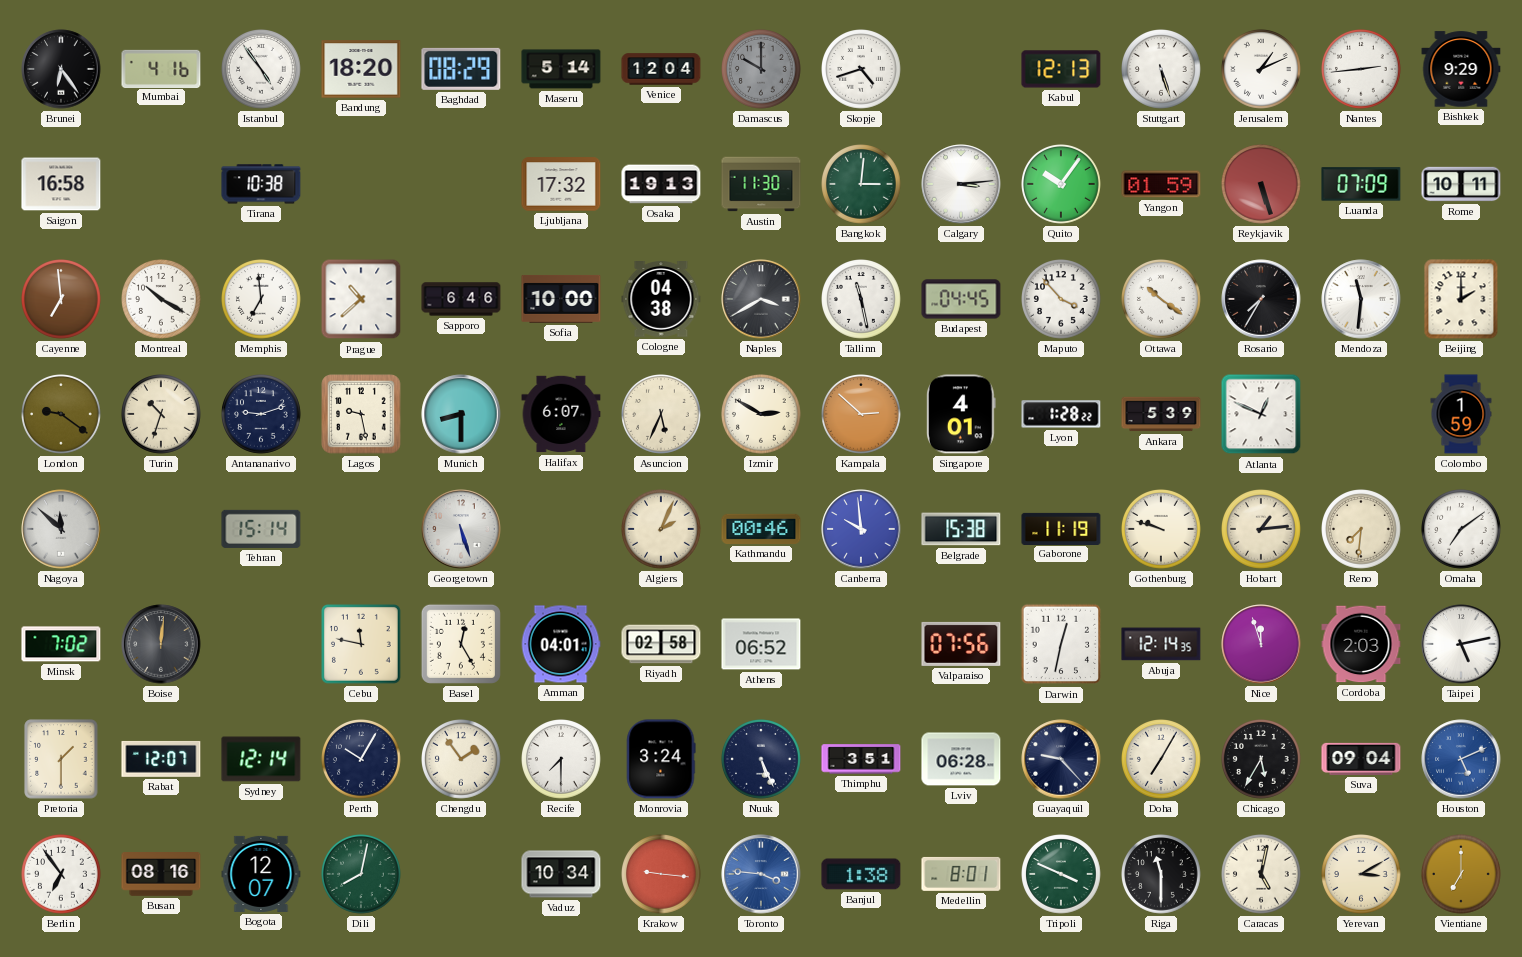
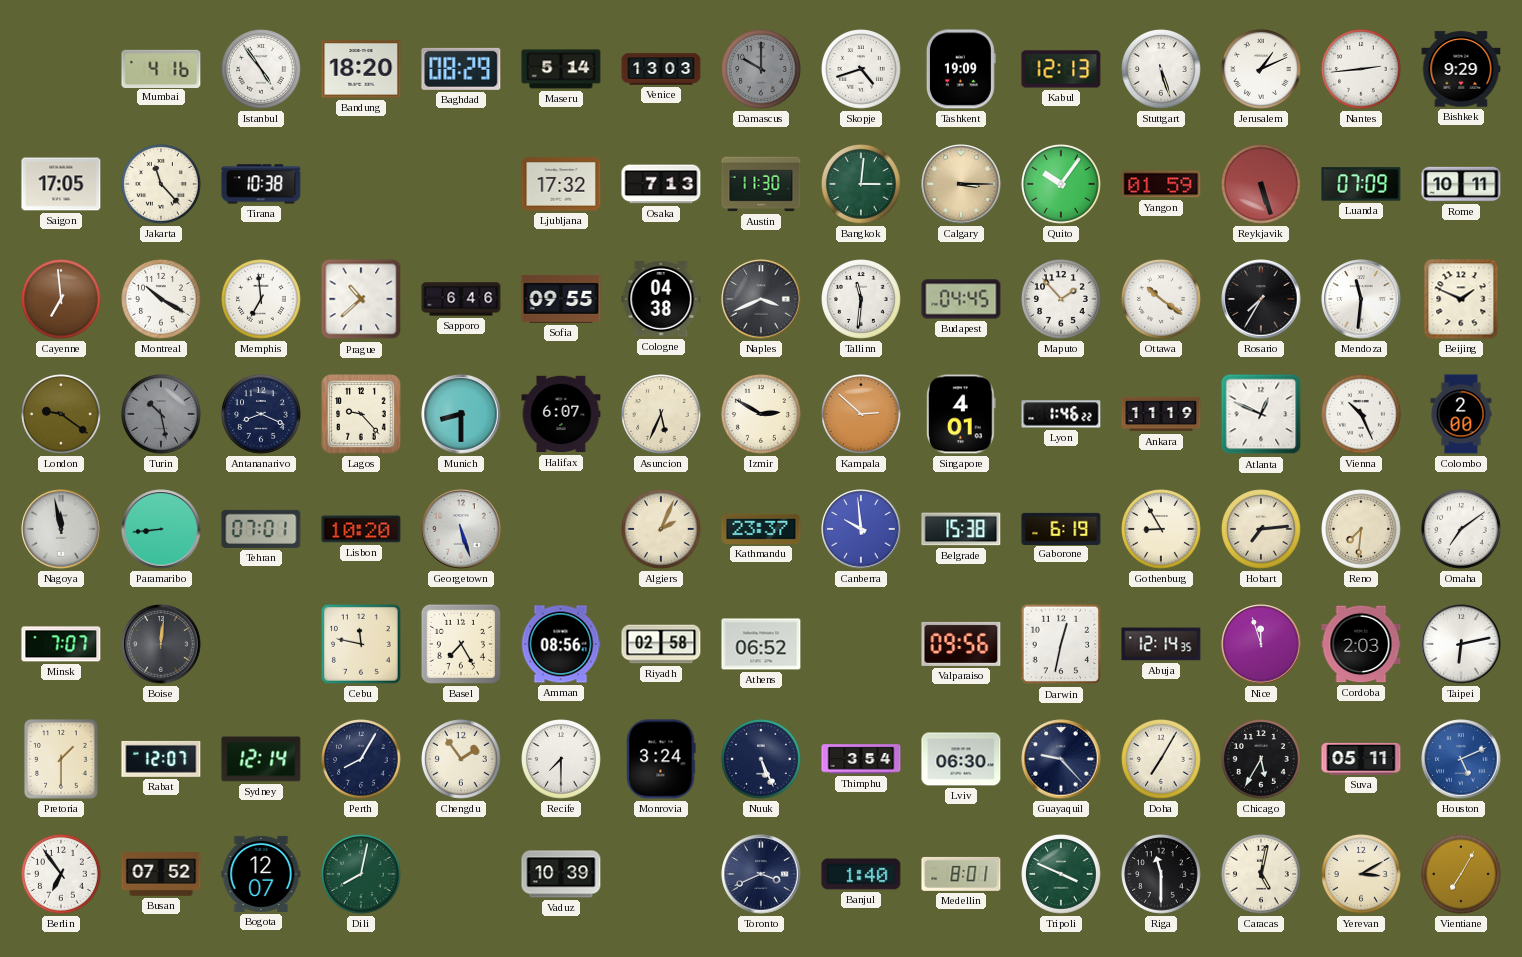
Brunei: 6:24 -> none
Venice: 12:04 -> 13:03
Tashkent: none -> 19:09
Saigon: 16:58 -> 17:05
Jakarta: none -> 11:23
Osaka: 19:13 -> 7:13
Calgary: 3:14 -> 3:15
Calgary dial: white -> champagne
Sofia: 10:00 -> 09:55
Naples: 3:40 -> 3:41
Tallinn: 11:28 -> 11:31
Maputo: 3:53 -> 1:53
Beijing: 2:00 -> 1:49
Turin: 10:33 -> 10:28
Turin dial: cream -> grey
Antananarivo: 9:12 -> 8:19
Lagos: 9:28 -> 9:23
Lyon: 1:28 -> 1:46
Ankara: 5:39 -> 11:19
Vienna: none -> 10:26
Colombo: 1:59 -> 2:00
Nagoya: 11:52 -> 11:58
Paramaribo: none -> 8:44
Tehran: 15:14 -> 07:01
Lisbon: none -> 10:20
Kathmandu: 00:46 -> 23:37
Gaborone: 11:19 -> 6:19
Gothenburg: 9:48 -> 8:55
Hobart: 1:14 -> 7:14
Minsk: 7:02 -> 7:07
Basel: 12:25 -> 7:25
Amman: 04:01 -> 08:56
Valparaiso: 07:56 -> 09:56
Taipei: 5:13 -> 6:13
Perth: 10:05 -> 8:05
Thimphu: 3:51 -> 3:54
Lviv: 06:28 -> 06:30
Suva: 09:04 -> 05:11
Busan: 08:16 -> 07:52
Vaduz: 10:34 -> 10:39
Krakow: 9:16 -> none
Toronto: 3:46 -> 3:41
Toronto dial: blue -> navy
Banjul: 1:38 -> 1:40
Vientiane: 7:00 -> 7:05
